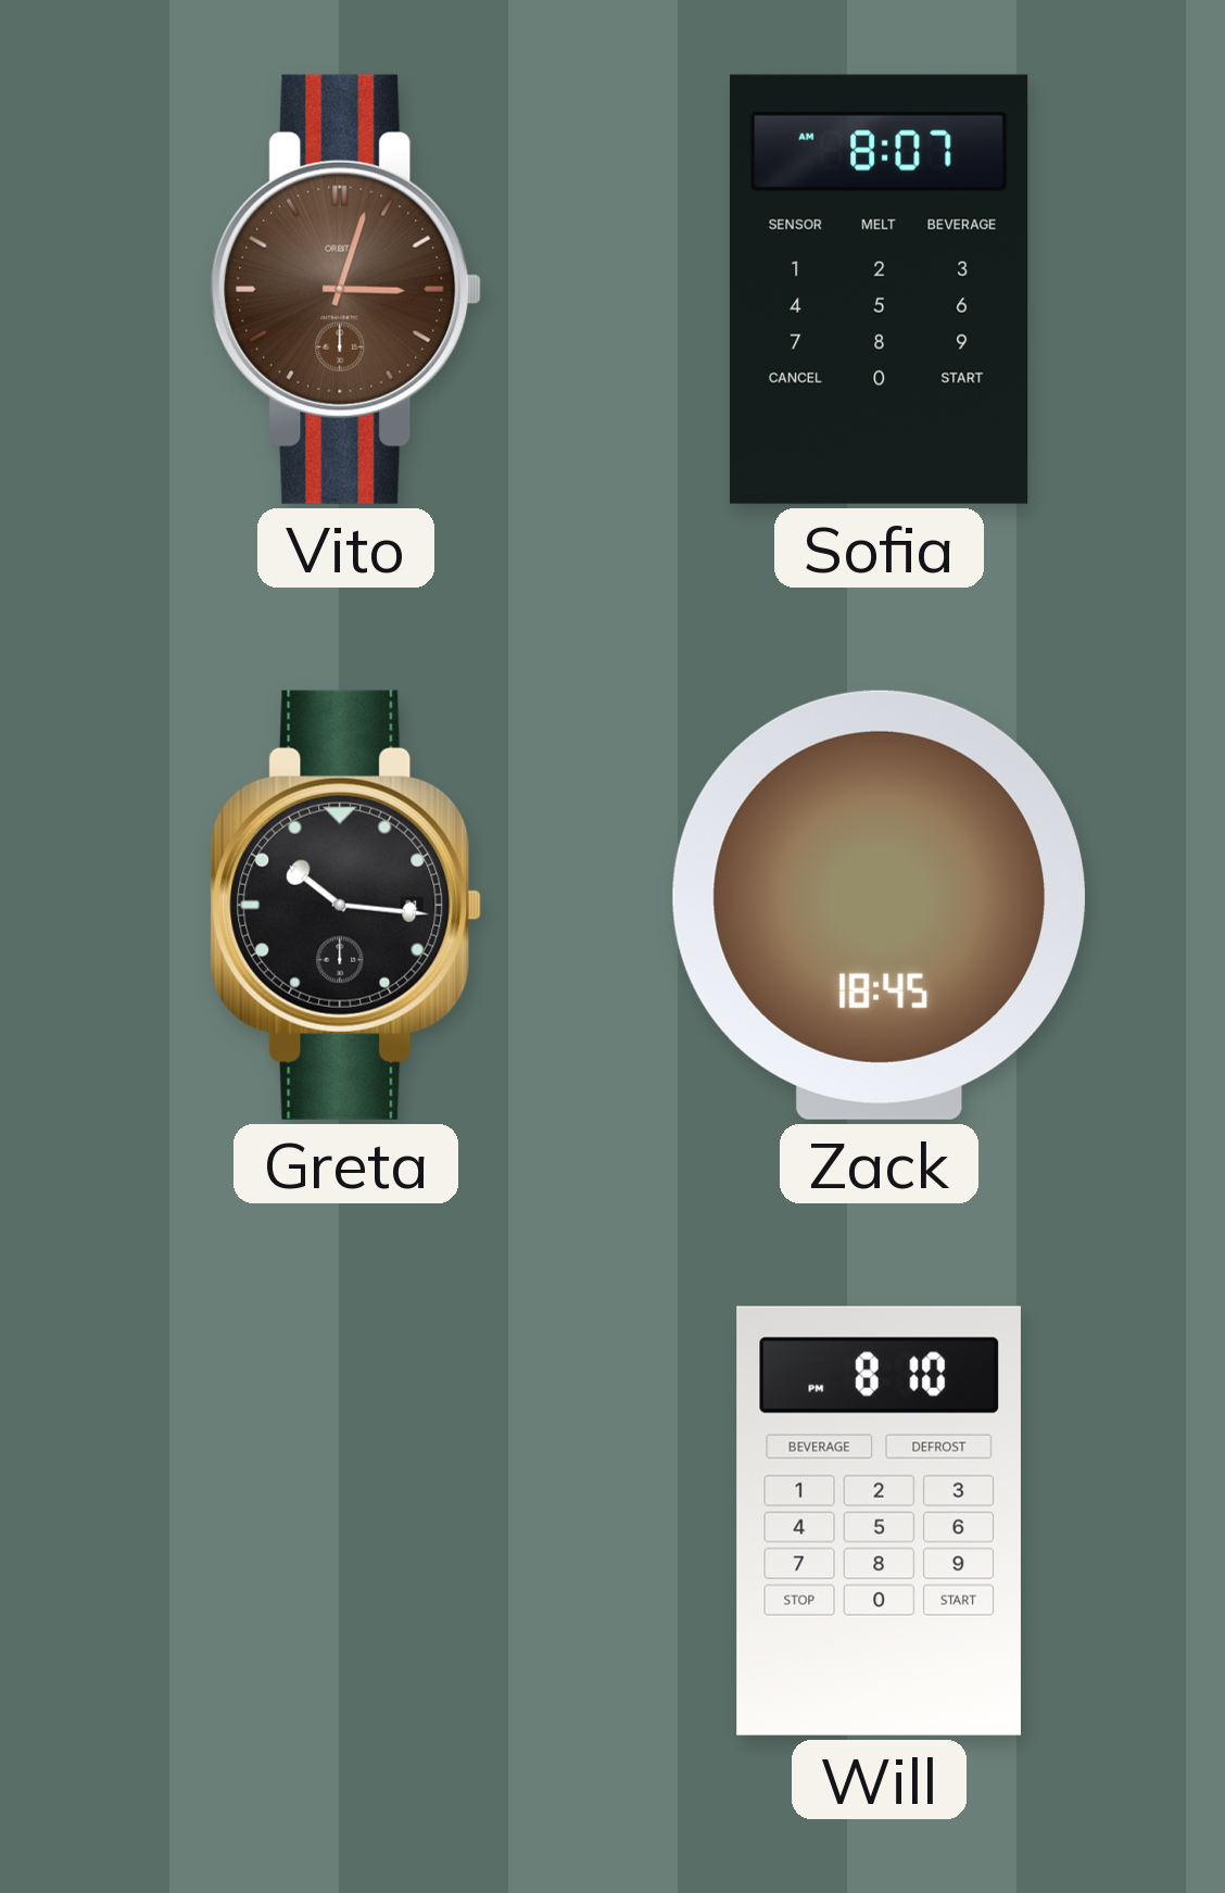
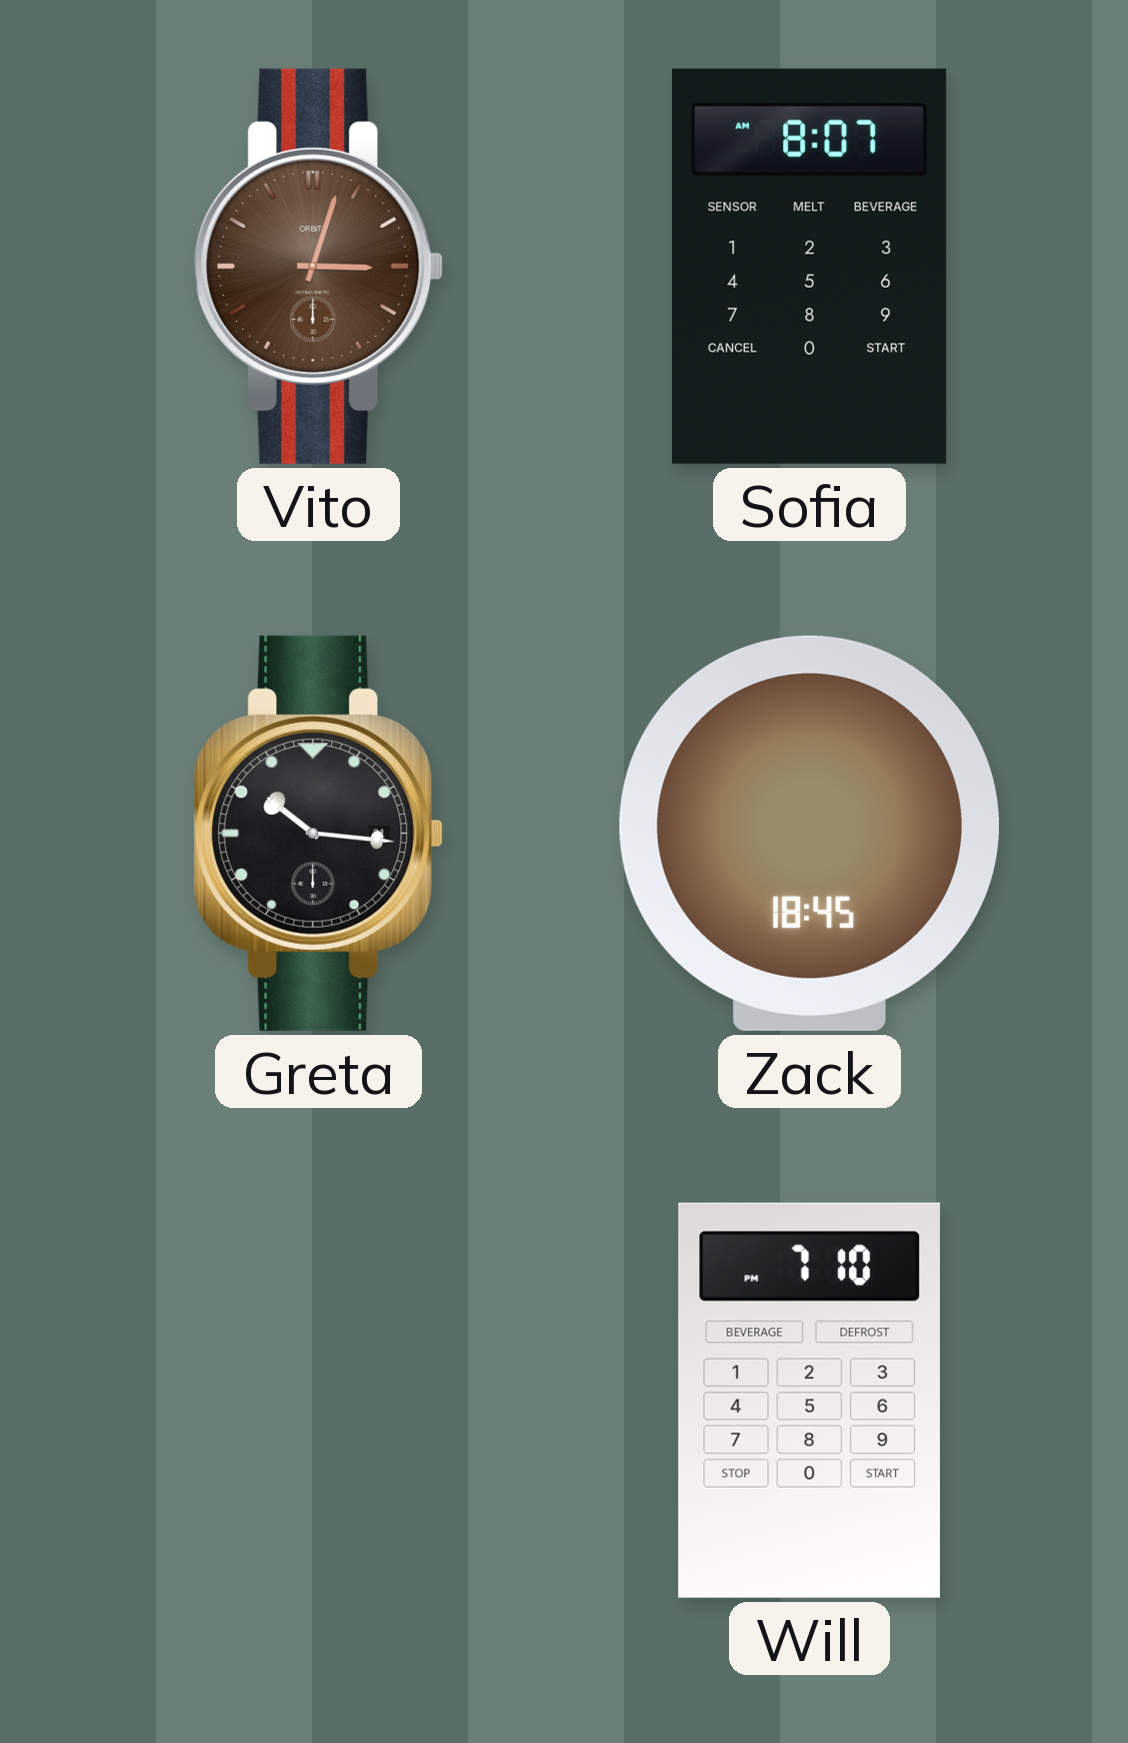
Will: 8:10 -> 7:10
